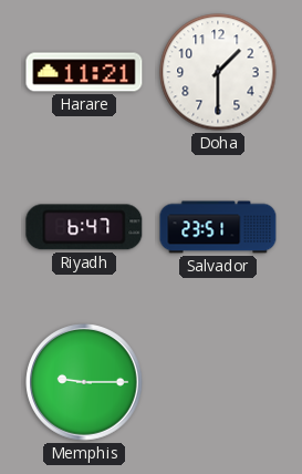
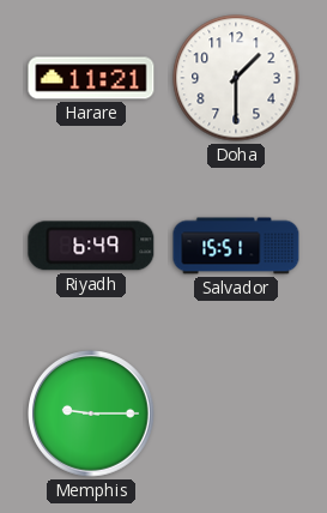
Riyadh: 6:47 -> 6:49
Salvador: 23:51 -> 15:51
